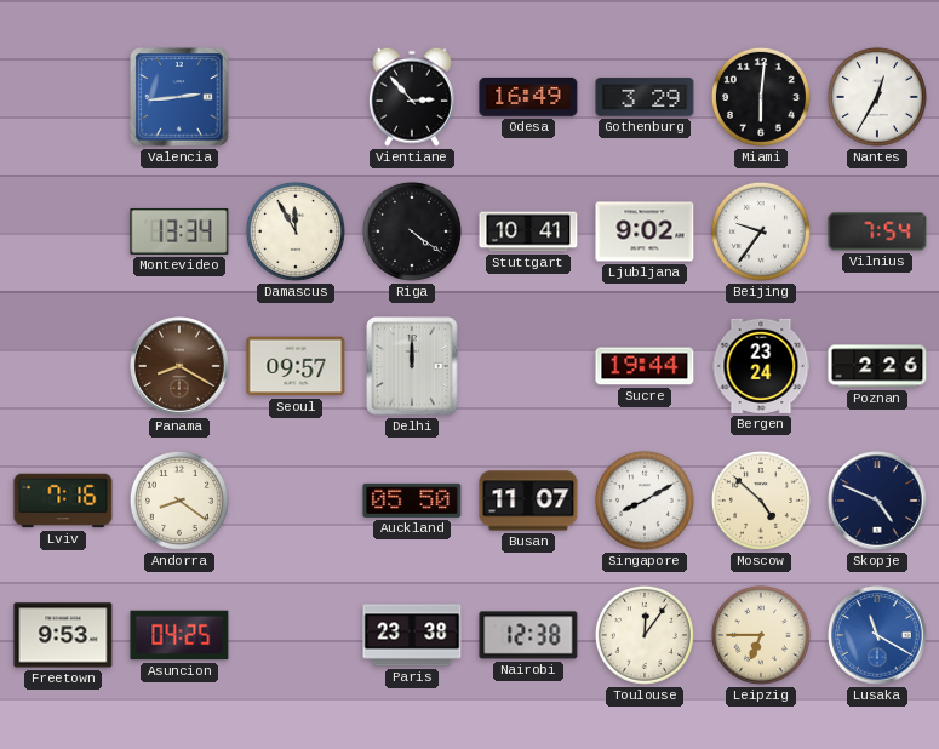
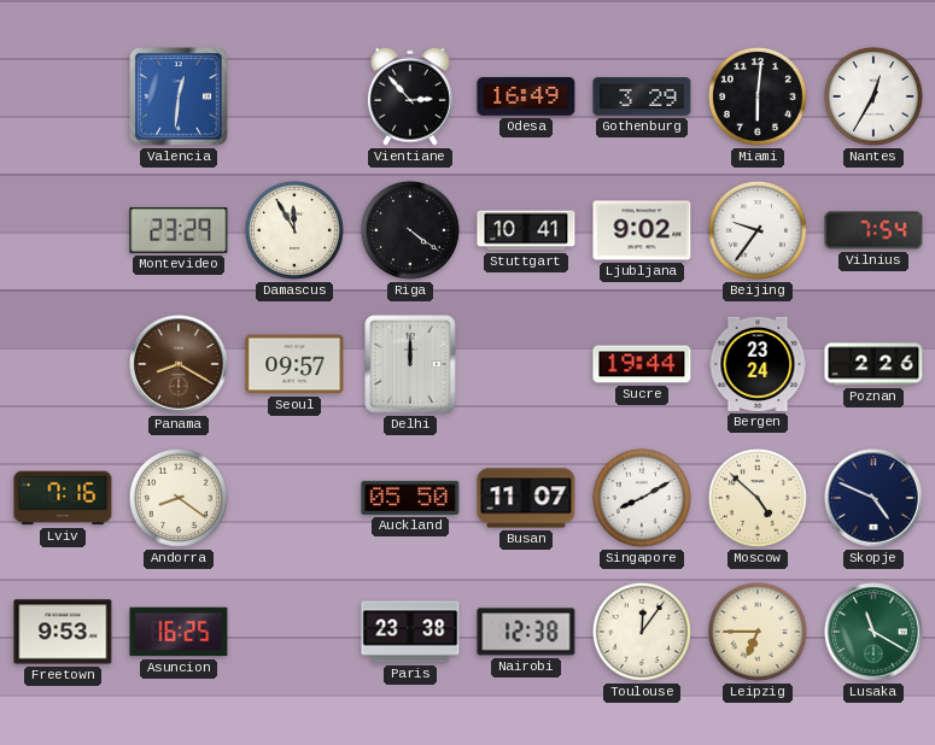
Valencia: 2:44 -> 12:31
Montevideo: 13:34 -> 23:29
Asuncion: 04:25 -> 16:25
Lusaka dial: blue -> green
